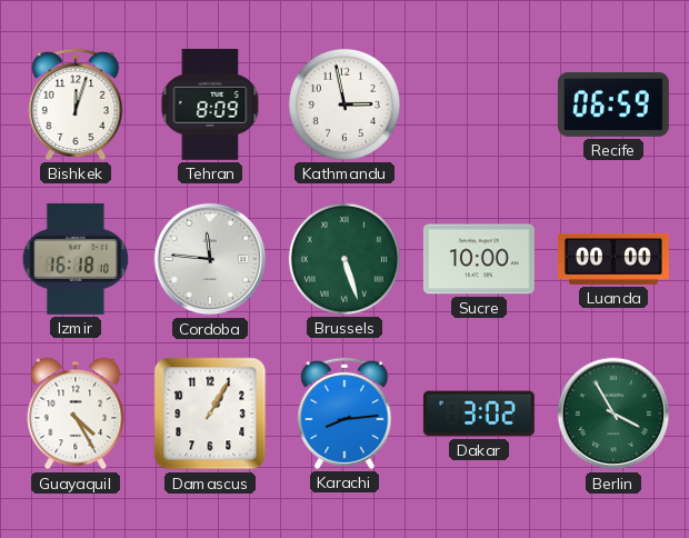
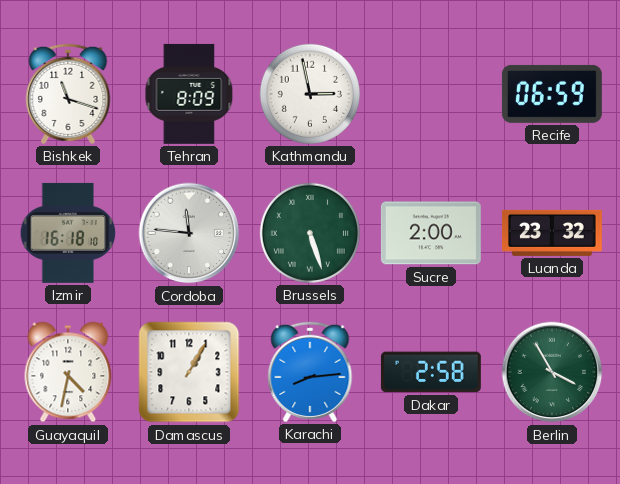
Bishkek: 12:03 -> 11:18
Sucre: 10:00 -> 2:00
Luanda: 00:00 -> 23:32
Guayaquil: 4:25 -> 4:32
Dakar: 3:02 -> 2:58
